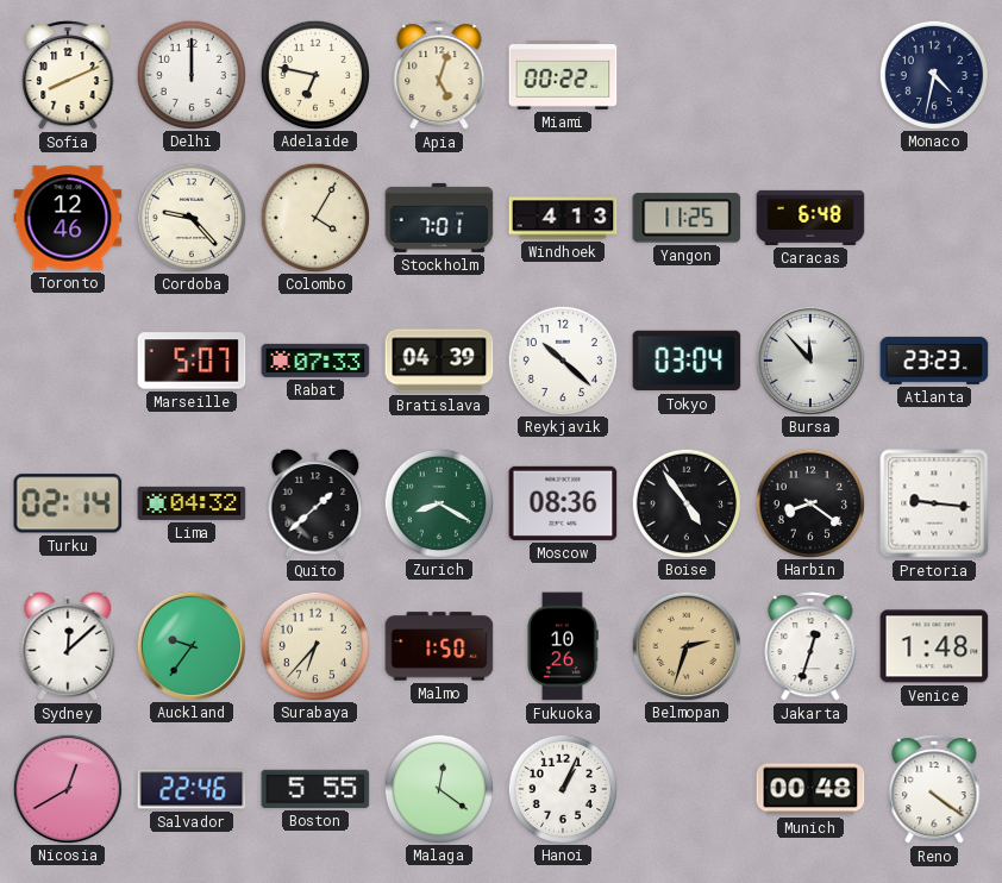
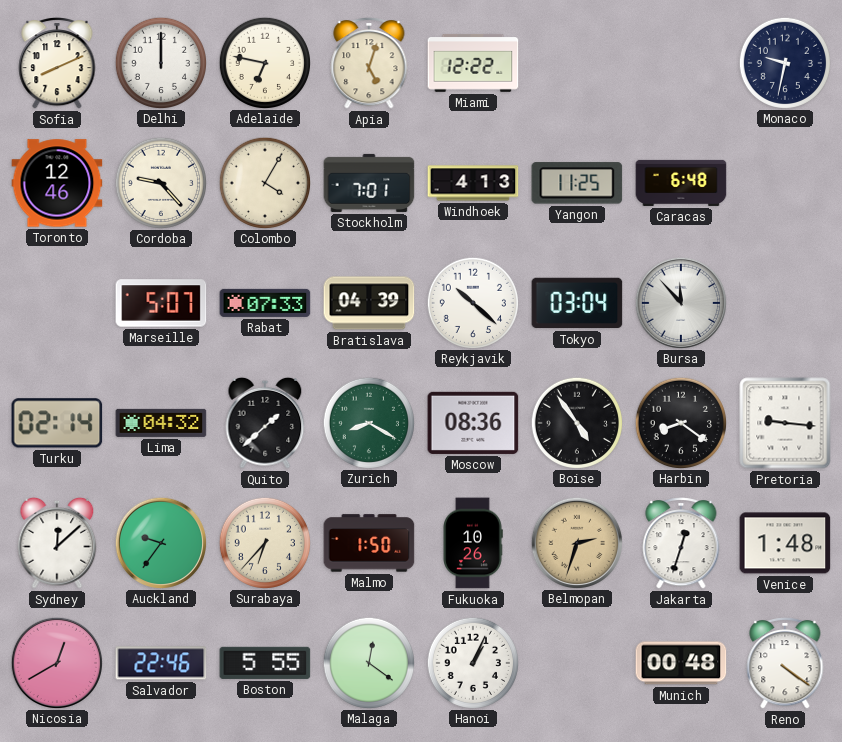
Miami: 00:22 -> 12:22
Monaco: 4:32 -> 9:32
Atlanta: 23:23 -> none
